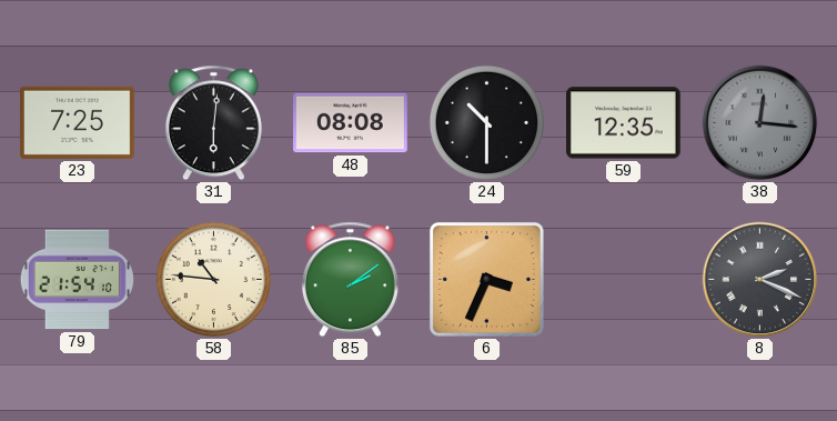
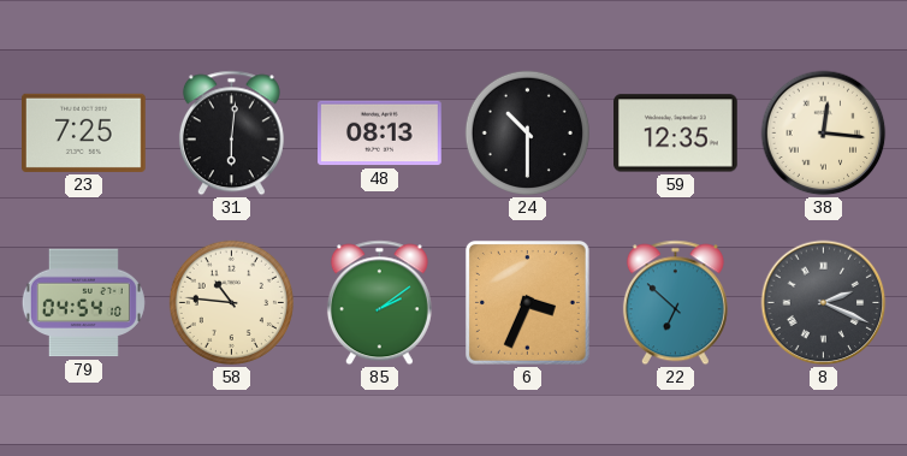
48: 08:08 -> 08:13
38 dial: grey -> cream
79: 21:54 -> 04:54
22: none -> 6:52
